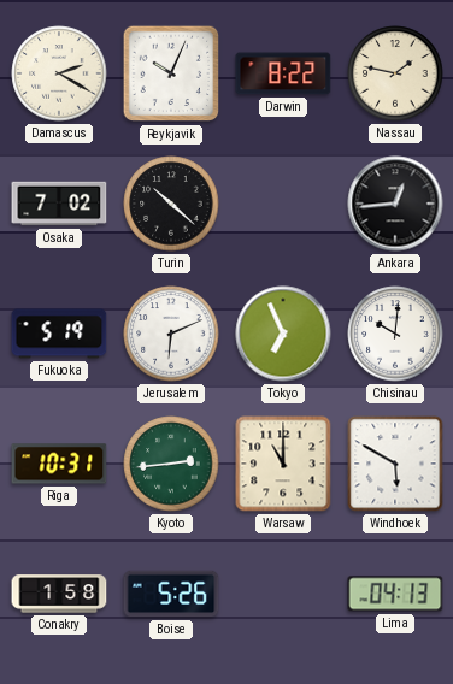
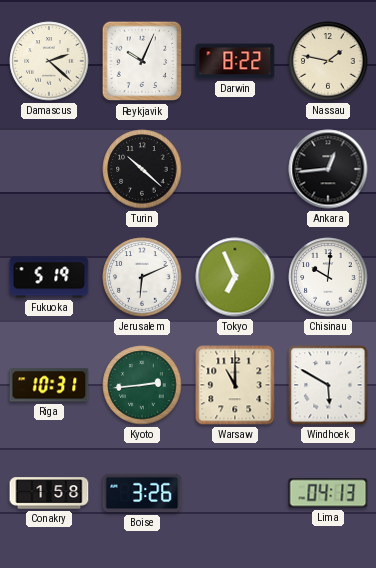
Damascus: 2:20 -> 2:22
Osaka: 7:02 -> none
Boise: 5:26 -> 3:26
